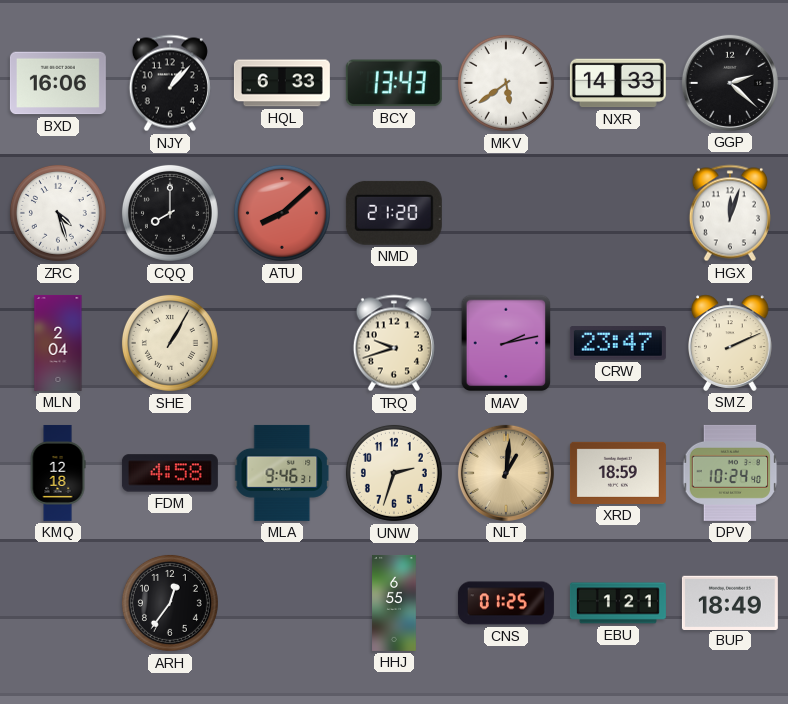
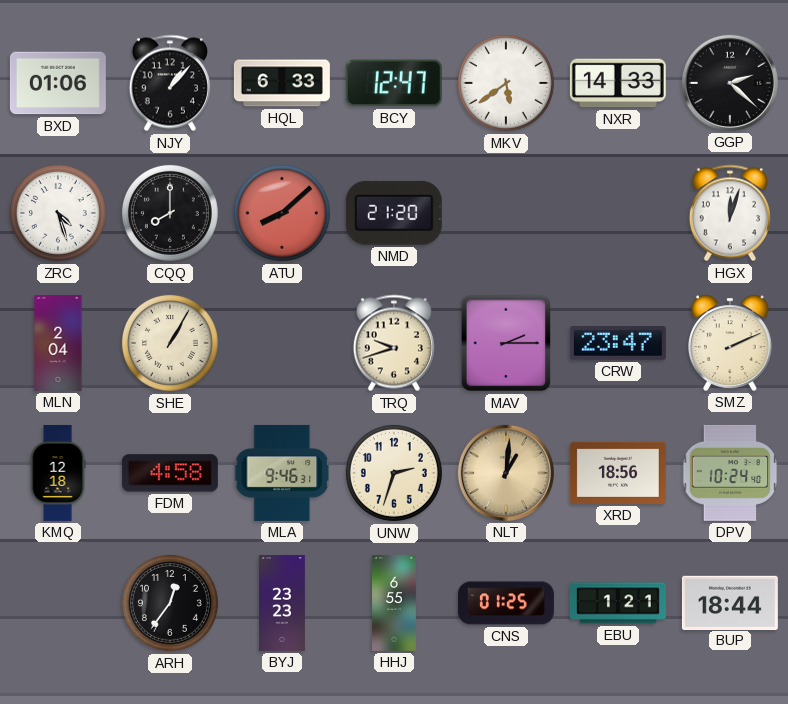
BXD: 16:06 -> 01:06
BCY: 13:43 -> 12:47
MAV: 2:13 -> 2:15
XRD: 18:59 -> 18:56
BYJ: none -> 23:23
BUP: 18:49 -> 18:44
